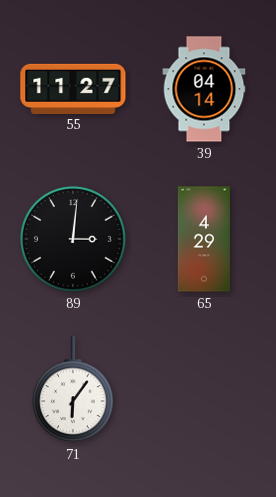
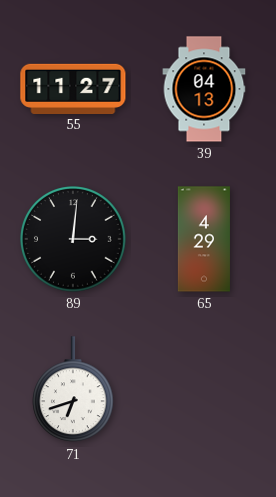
39: 04:14 -> 04:13
71: 6:06 -> 6:42
